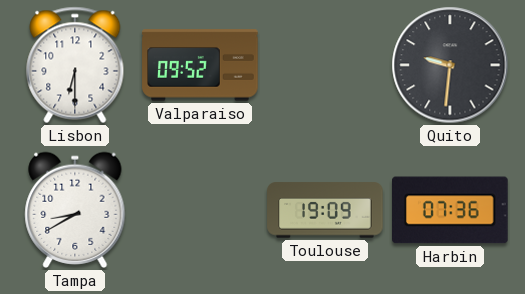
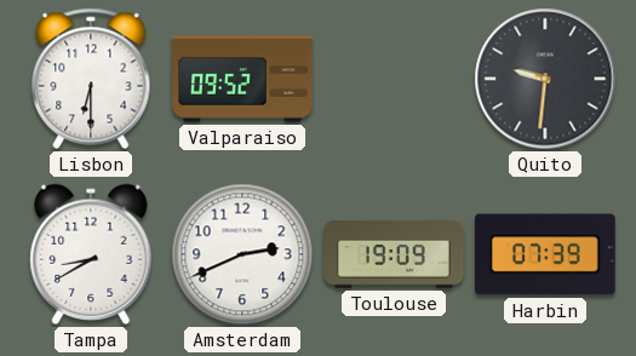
Amsterdam: none -> 2:41
Harbin: 07:36 -> 07:39
